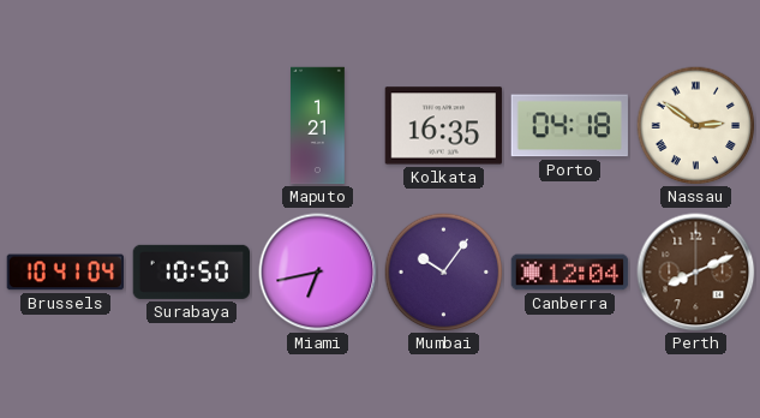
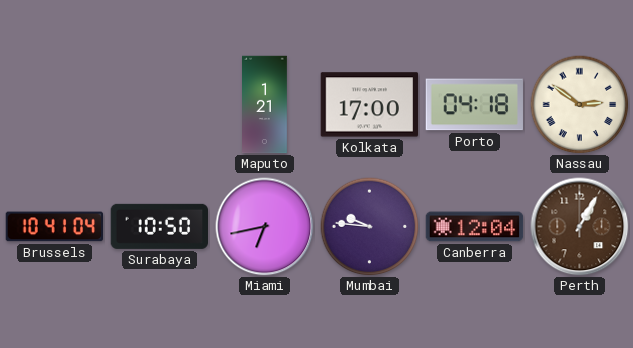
Kolkata: 16:35 -> 17:00
Mumbai: 10:06 -> 9:46
Perth: 8:11 -> 1:05
